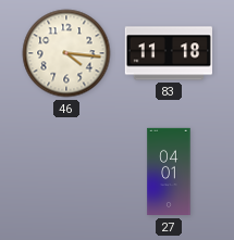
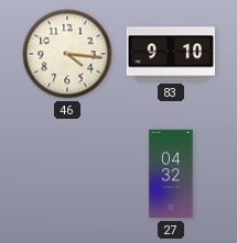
83: 11:18 -> 9:10
27: 04:01 -> 04:32
